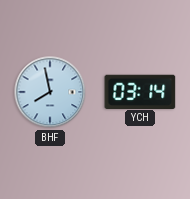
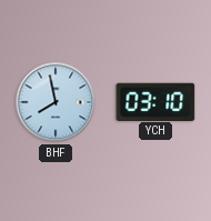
YCH: 03:14 -> 03:10
